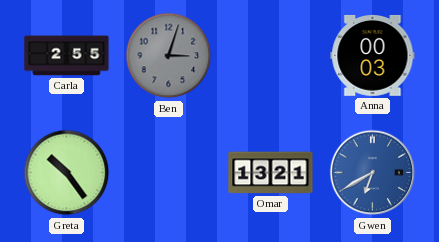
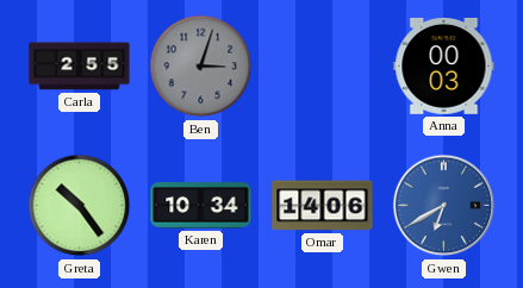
Karen: none -> 10:34
Omar: 13:21 -> 14:06
